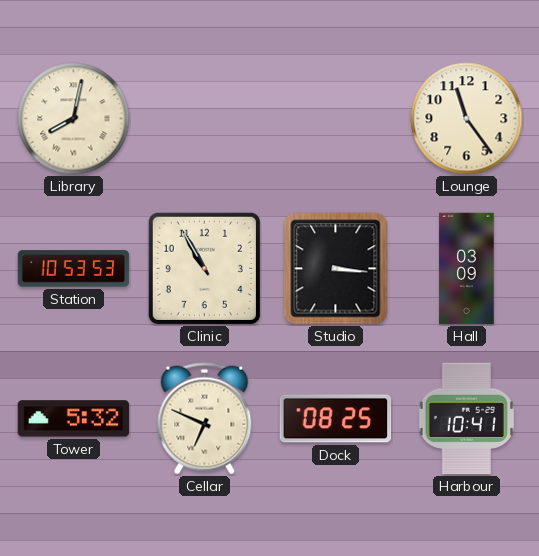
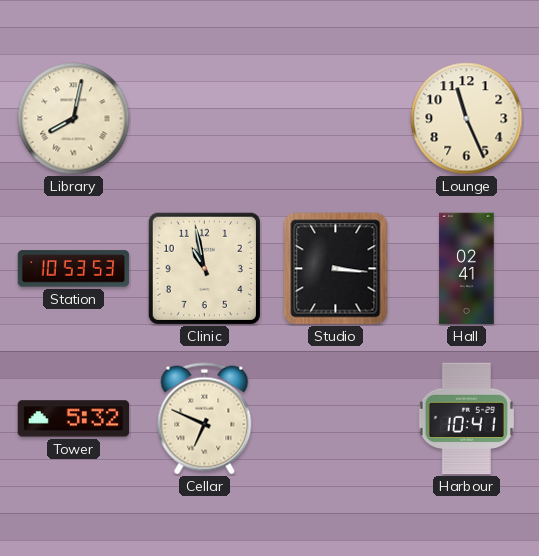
Lounge: 11:24 -> 11:26
Clinic: 10:55 -> 10:58
Hall: 03:09 -> 02:41
Dock: 08:25 -> none
